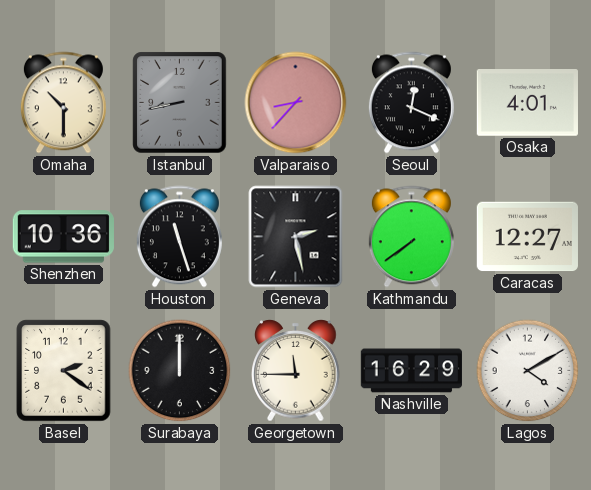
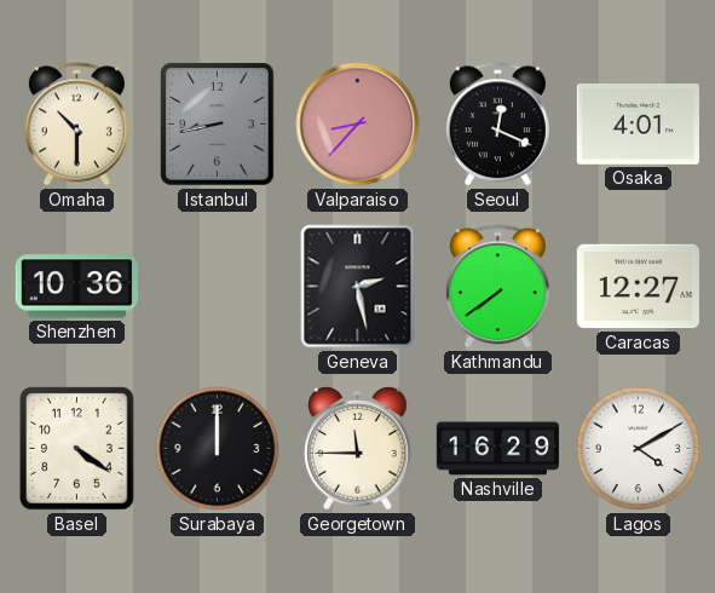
Houston: 11:27 -> none
Basel: 2:21 -> 4:21
